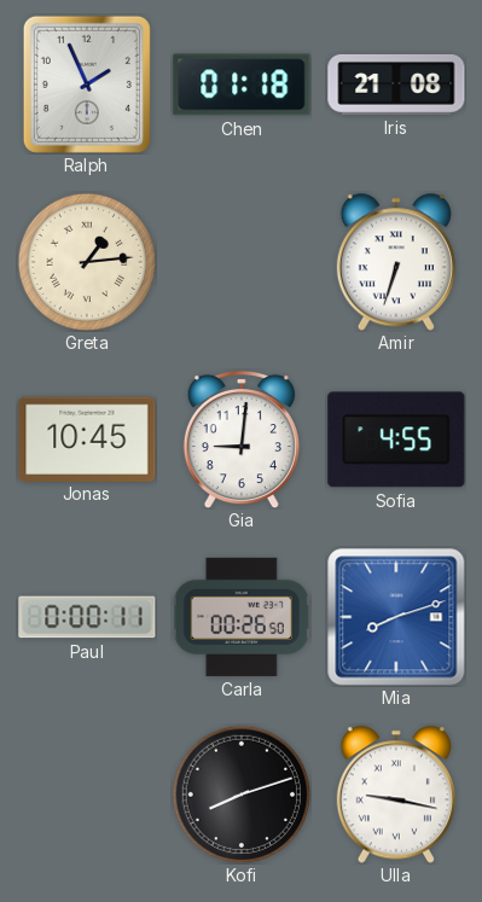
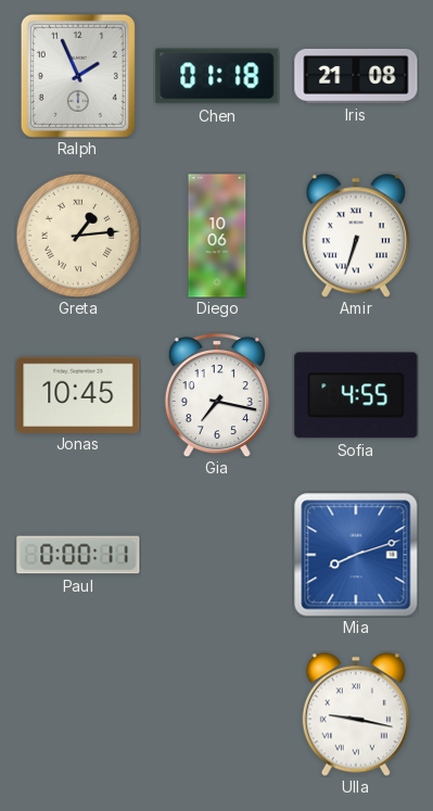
Diego: none -> 10:06
Gia: 9:01 -> 7:17
Carla: 00:26 -> none
Kofi: 8:12 -> none
